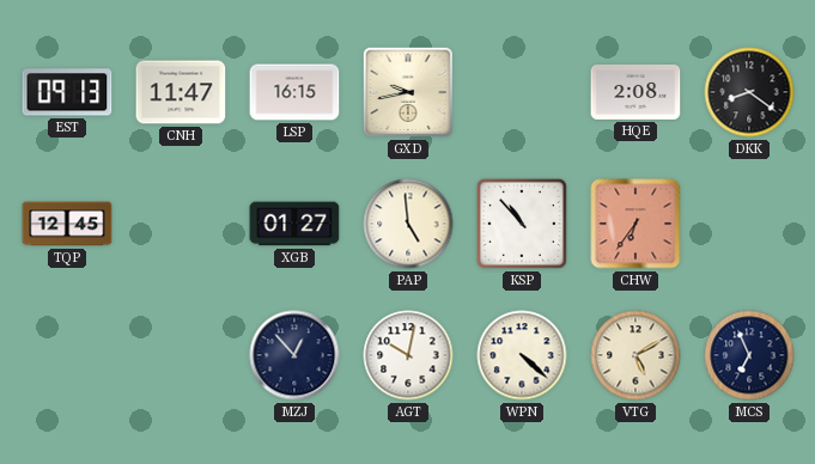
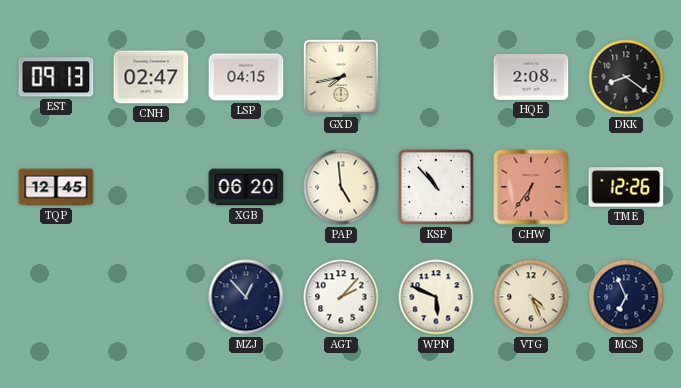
CNH: 11:47 -> 02:47
LSP: 16:15 -> 04:15
GXD: 9:43 -> 7:43
XGB: 01:27 -> 06:20
TME: none -> 12:26
AGT: 10:02 -> 2:07
WPN: 4:22 -> 5:49
VTG: 5:10 -> 4:26
